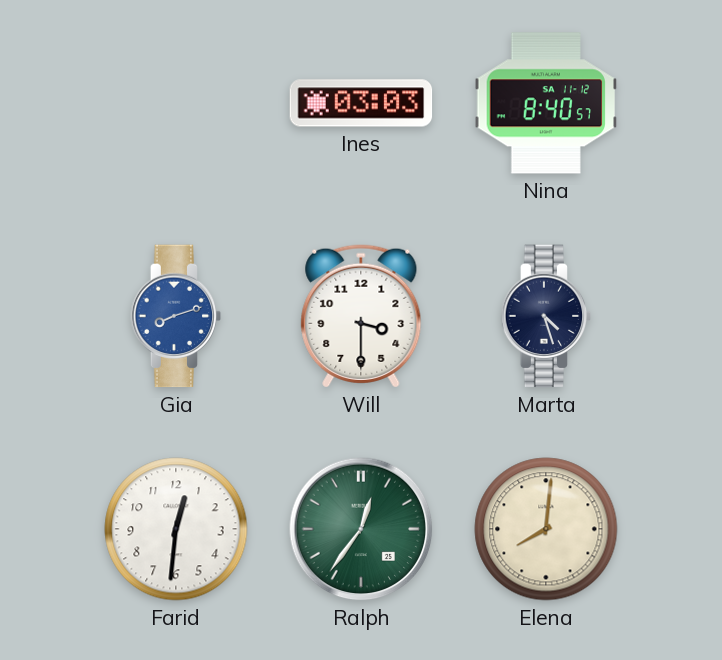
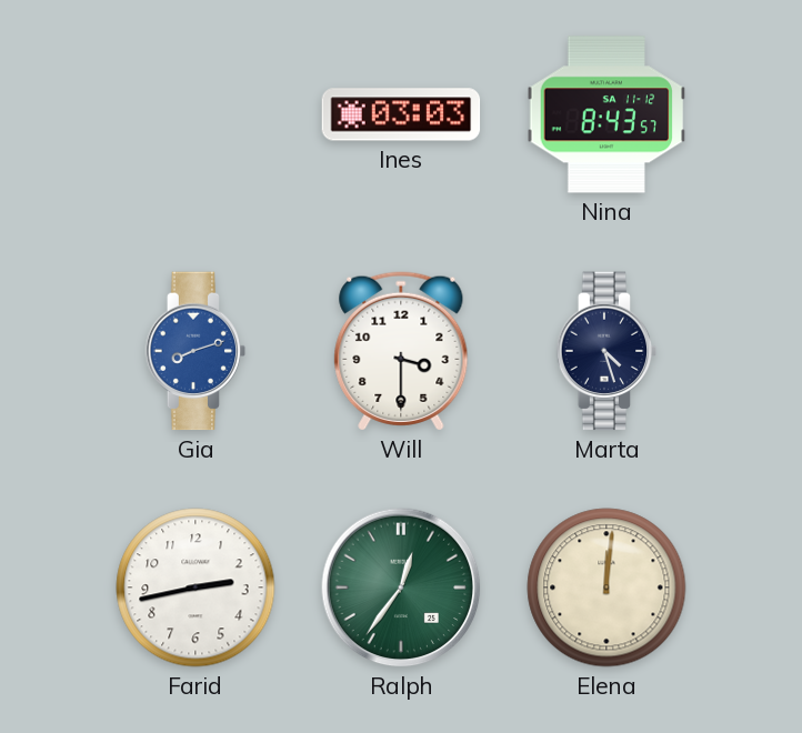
Nina: 8:40 -> 8:43
Farid: 12:31 -> 2:43
Elena: 8:01 -> 12:01
